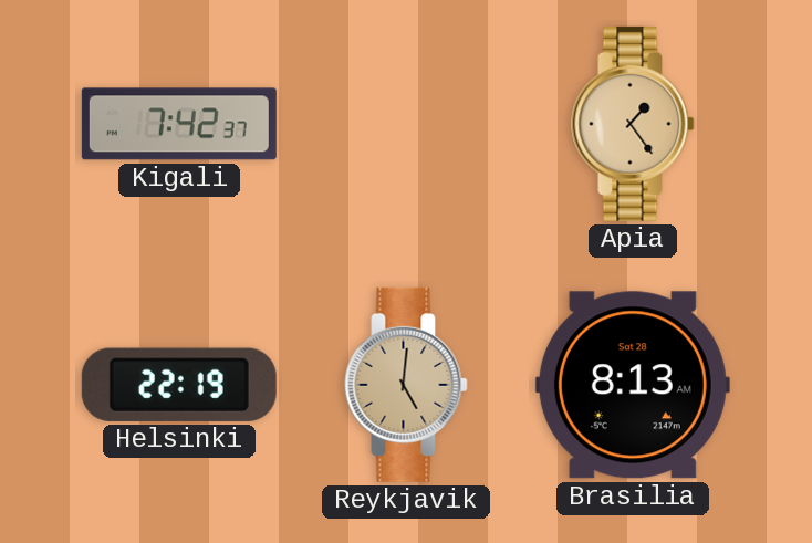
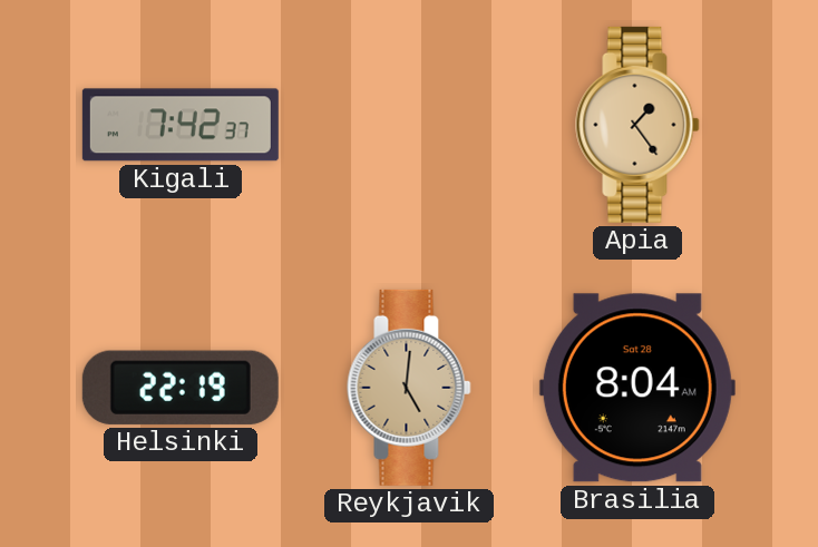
Brasilia: 8:13 -> 8:04
